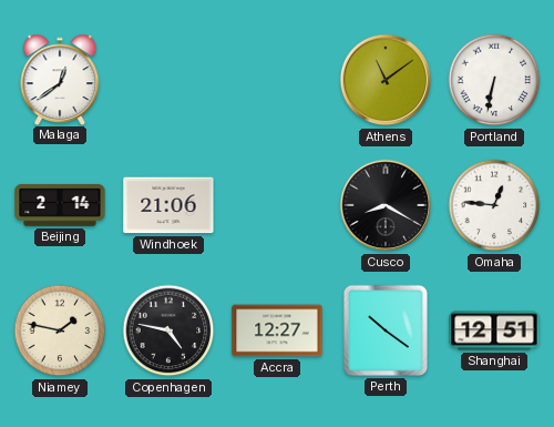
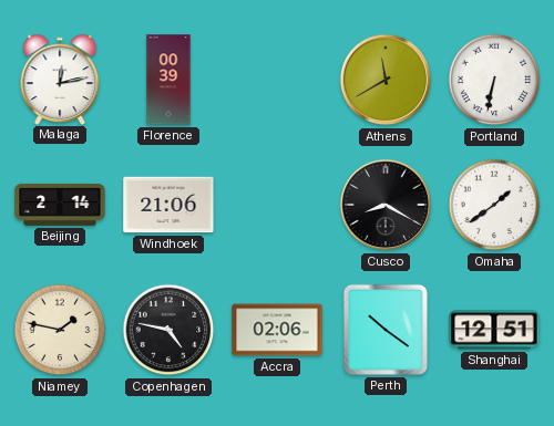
Malaga: 12:39 -> 12:13
Florence: none -> 00:39
Athens: 11:09 -> 11:40
Omaha: 12:46 -> 1:39
Accra: 12:27 -> 02:06
